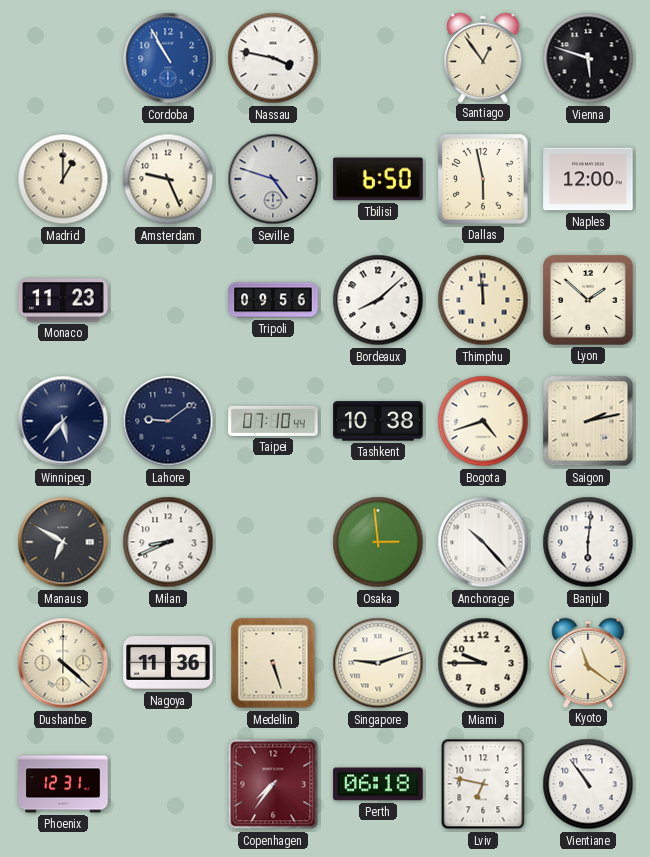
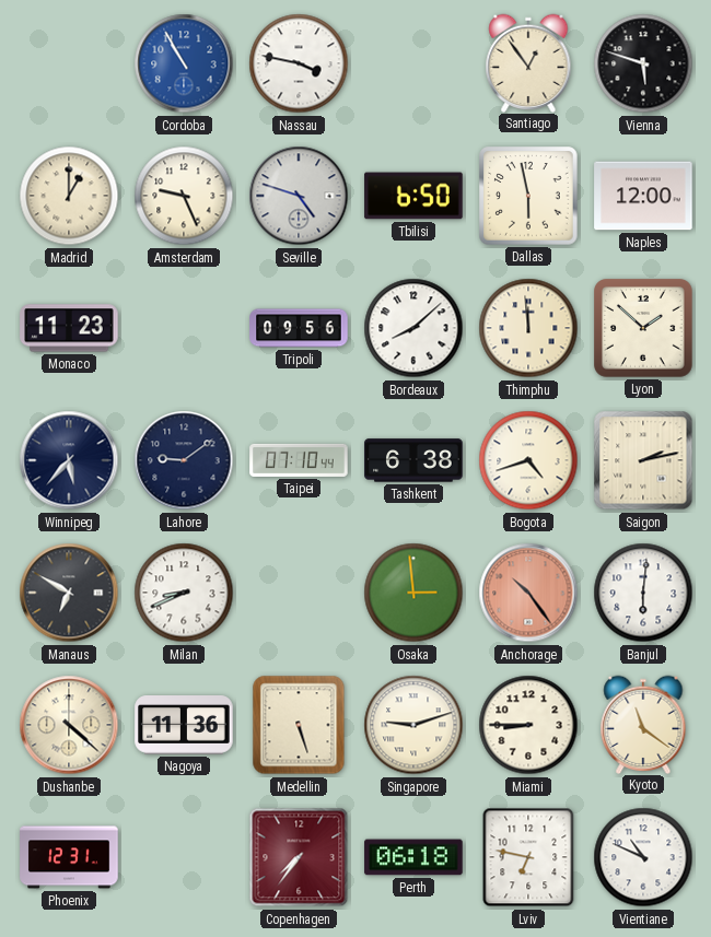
Tashkent: 10:38 -> 6:38
Anchorage: 10:23 -> 10:24
Anchorage dial: white -> salmon
Miami: 9:45 -> 8:45
Vientiane: 10:54 -> 10:49
